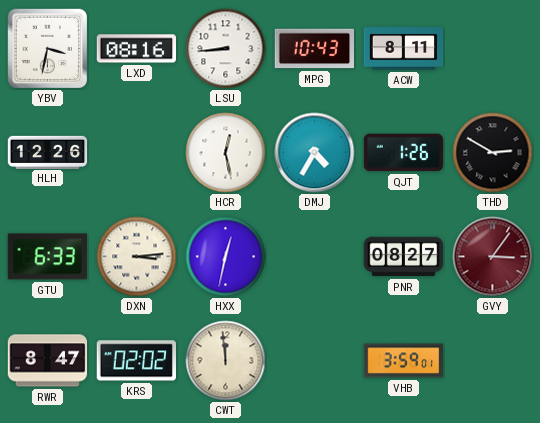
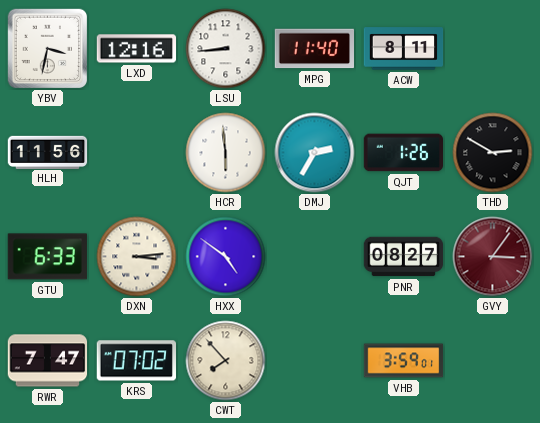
LXD: 08:16 -> 12:16
MPG: 10:43 -> 11:40
HLH: 12:26 -> 11:56
HCR: 12:28 -> 5:59
DMJ: 4:35 -> 2:35
HXX: 12:32 -> 4:51
RWR: 8:47 -> 7:47
KRS: 02:02 -> 07:02
CWT: 11:59 -> 7:53
